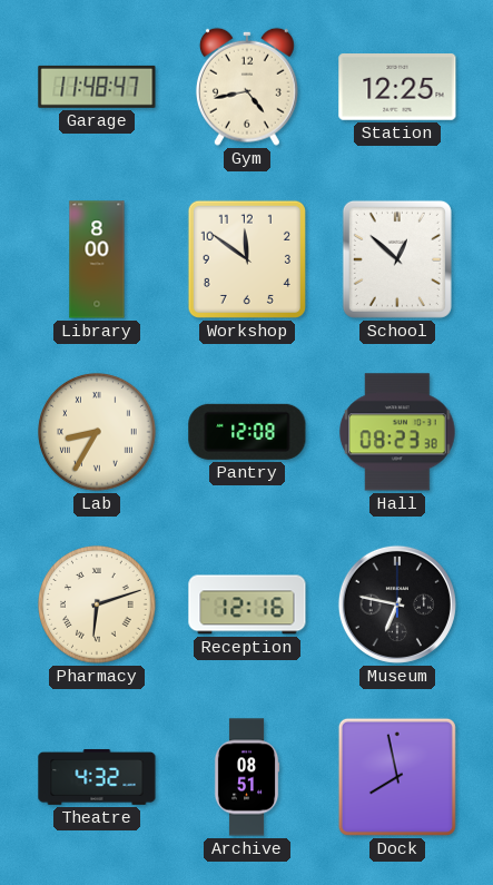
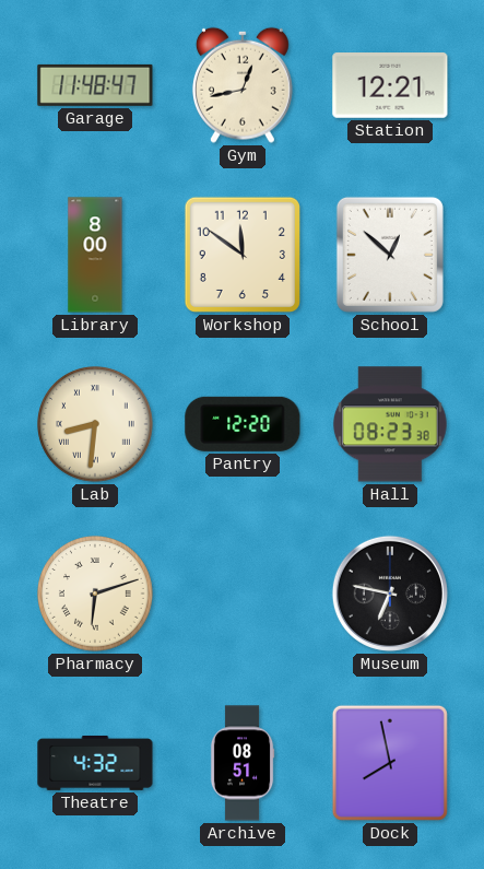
Gym: 4:43 -> 12:43
Station: 12:25 -> 12:21
Lab: 8:35 -> 8:31
Pantry: 12:08 -> 12:20
Reception: 12:16 -> none
